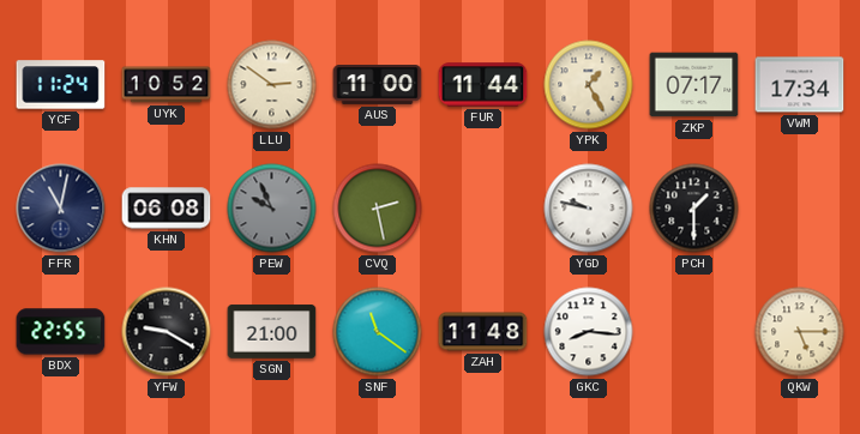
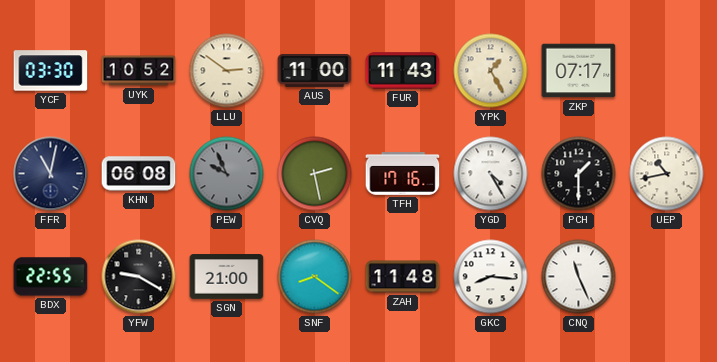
YCF: 11:24 -> 03:30
FUR: 11:44 -> 11:43
VWM: 17:34 -> none
TFH: none -> 17:16
YGD: 9:47 -> 4:25
UEP: none -> 10:43
SNF: 11:21 -> 8:21
CNQ: none -> 11:26
QKW: 5:15 -> none
